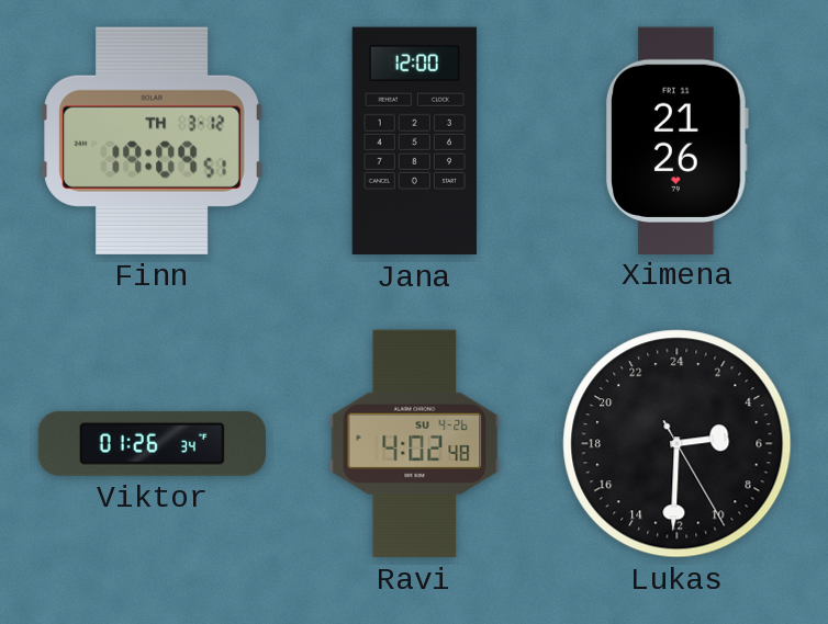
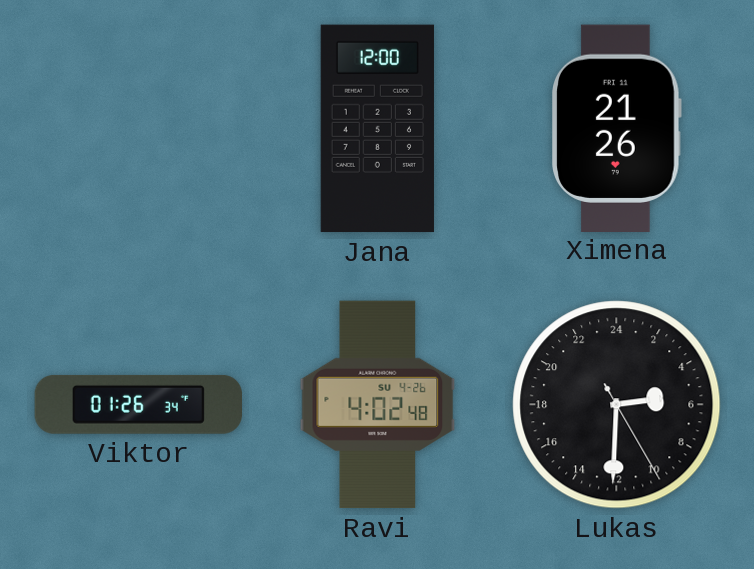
Finn: 19:09 -> none
